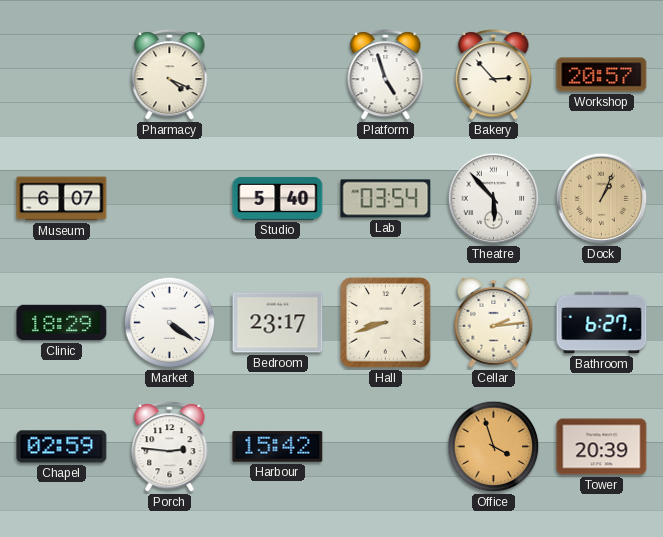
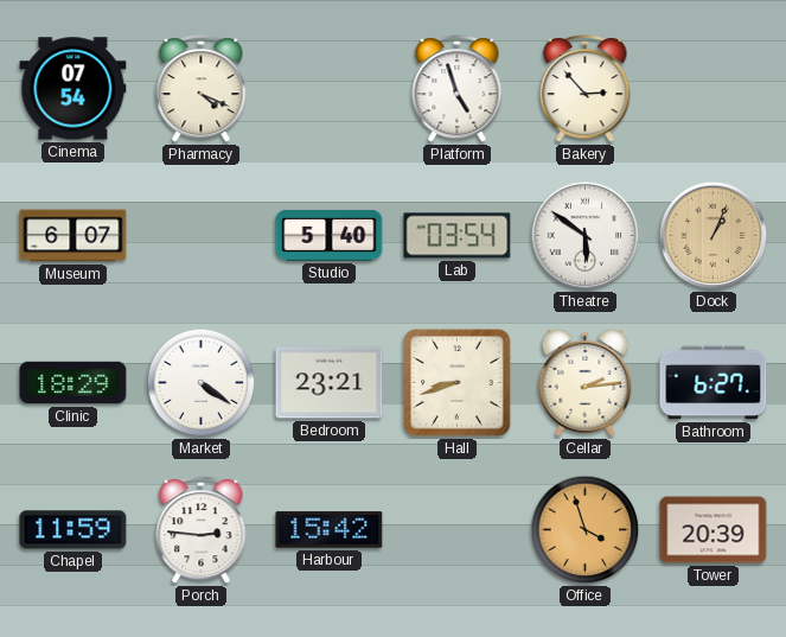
Cinema: none -> 07:54
Workshop: 20:57 -> none
Theatre: 5:53 -> 5:51
Bedroom: 23:17 -> 23:21
Chapel: 02:59 -> 11:59
